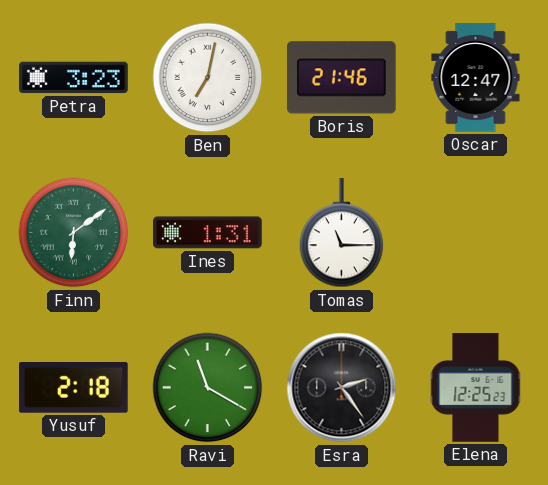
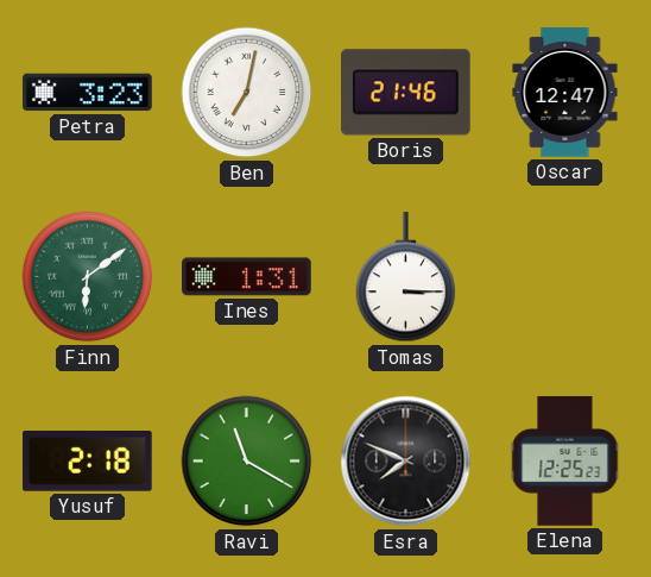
Tomas: 11:15 -> 3:15
Esra: 2:24 -> 7:49
